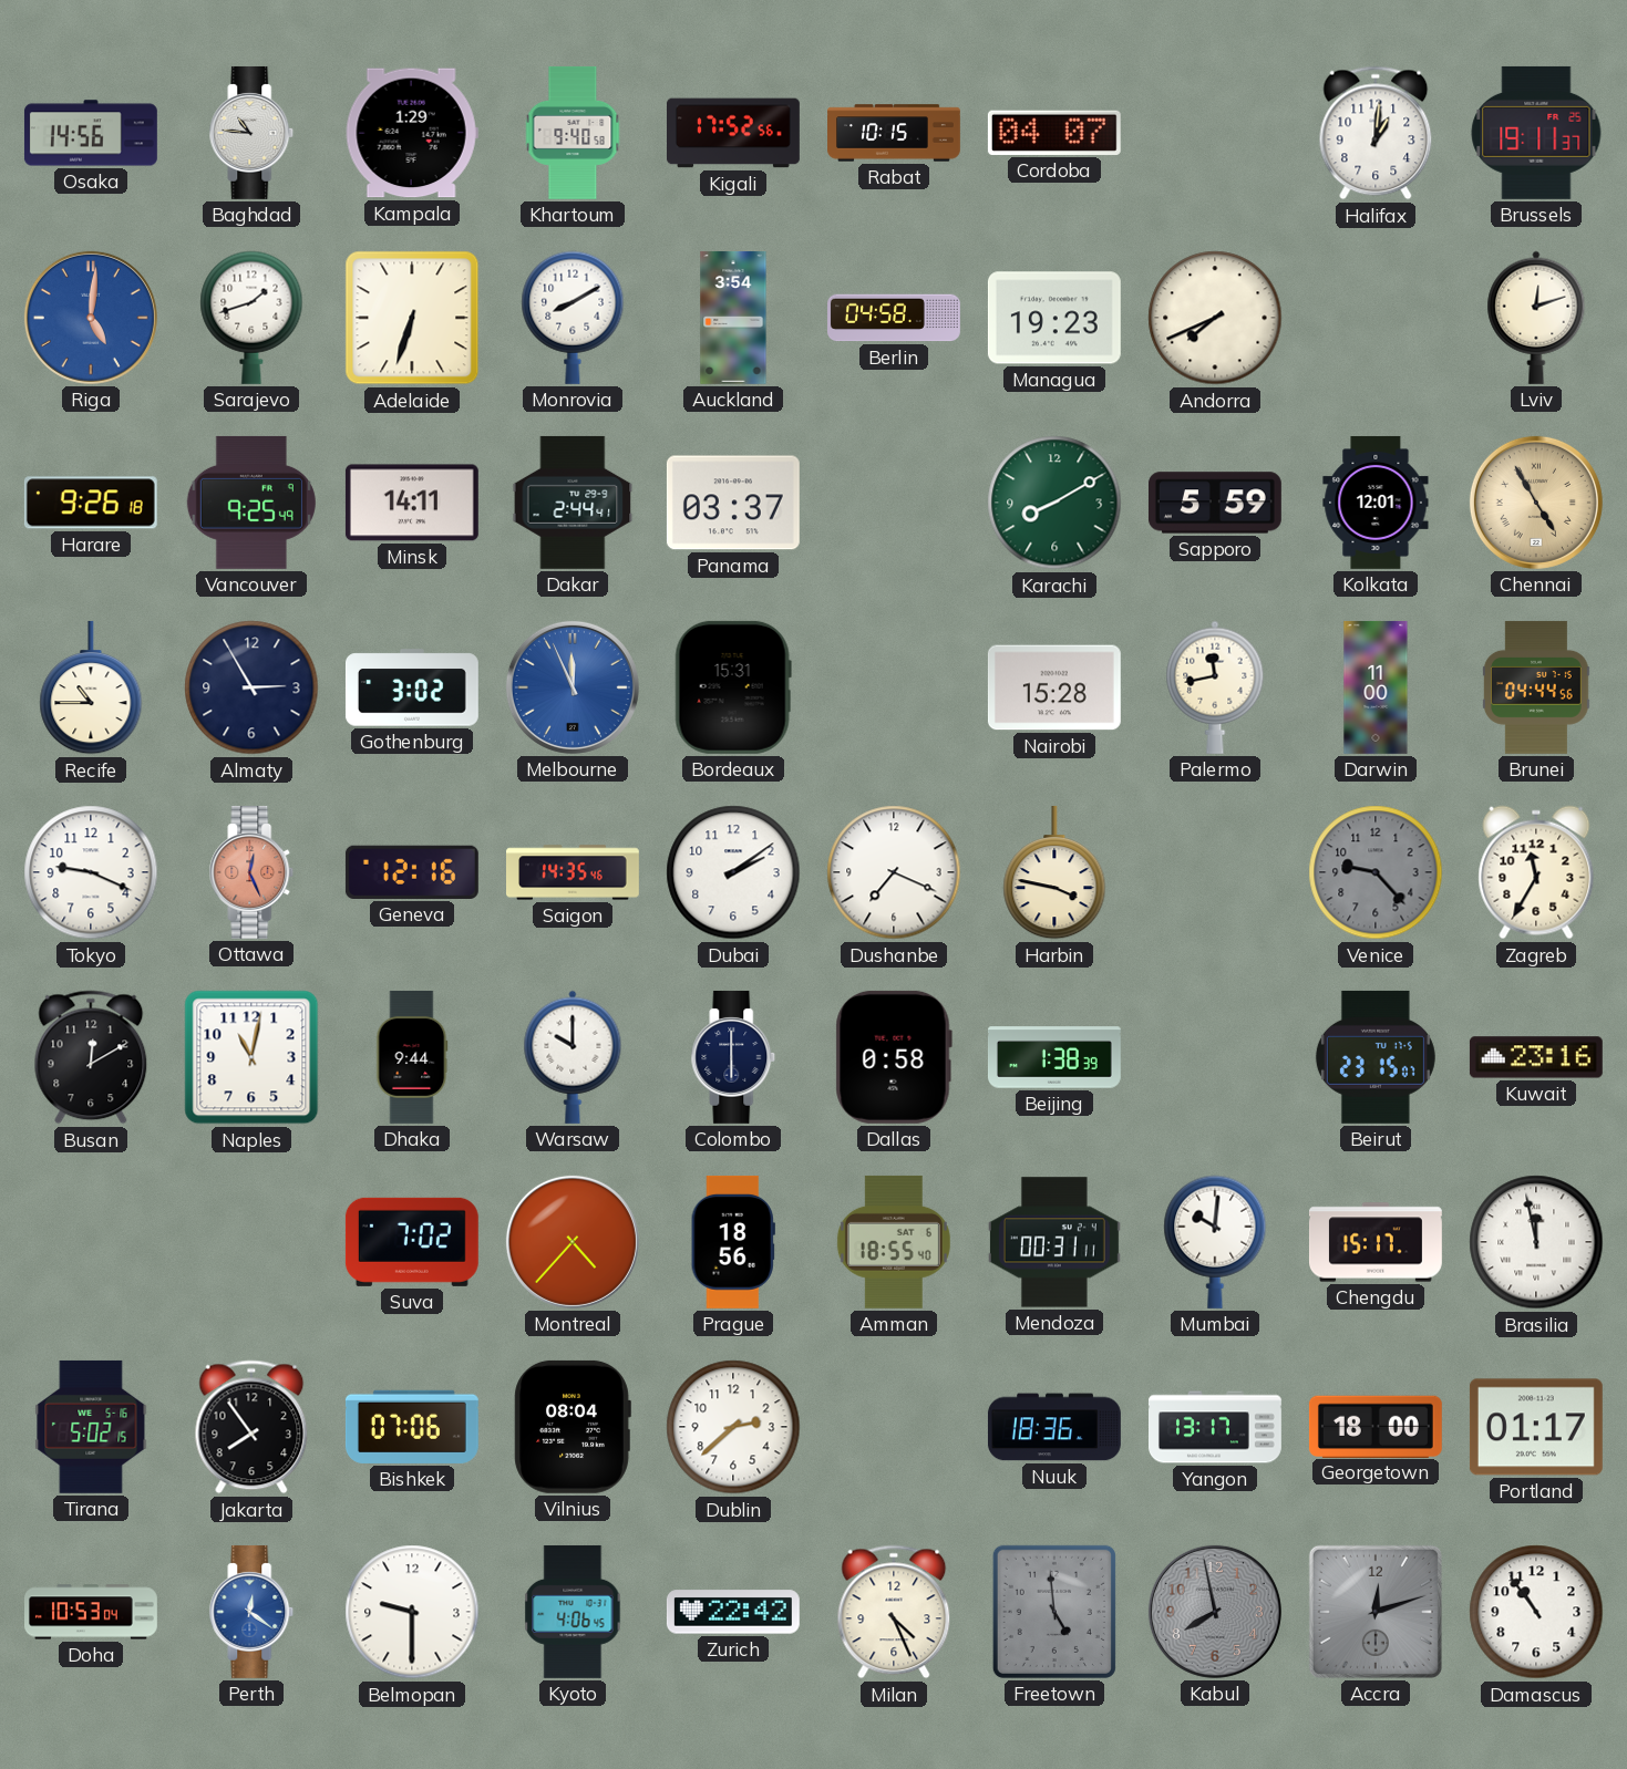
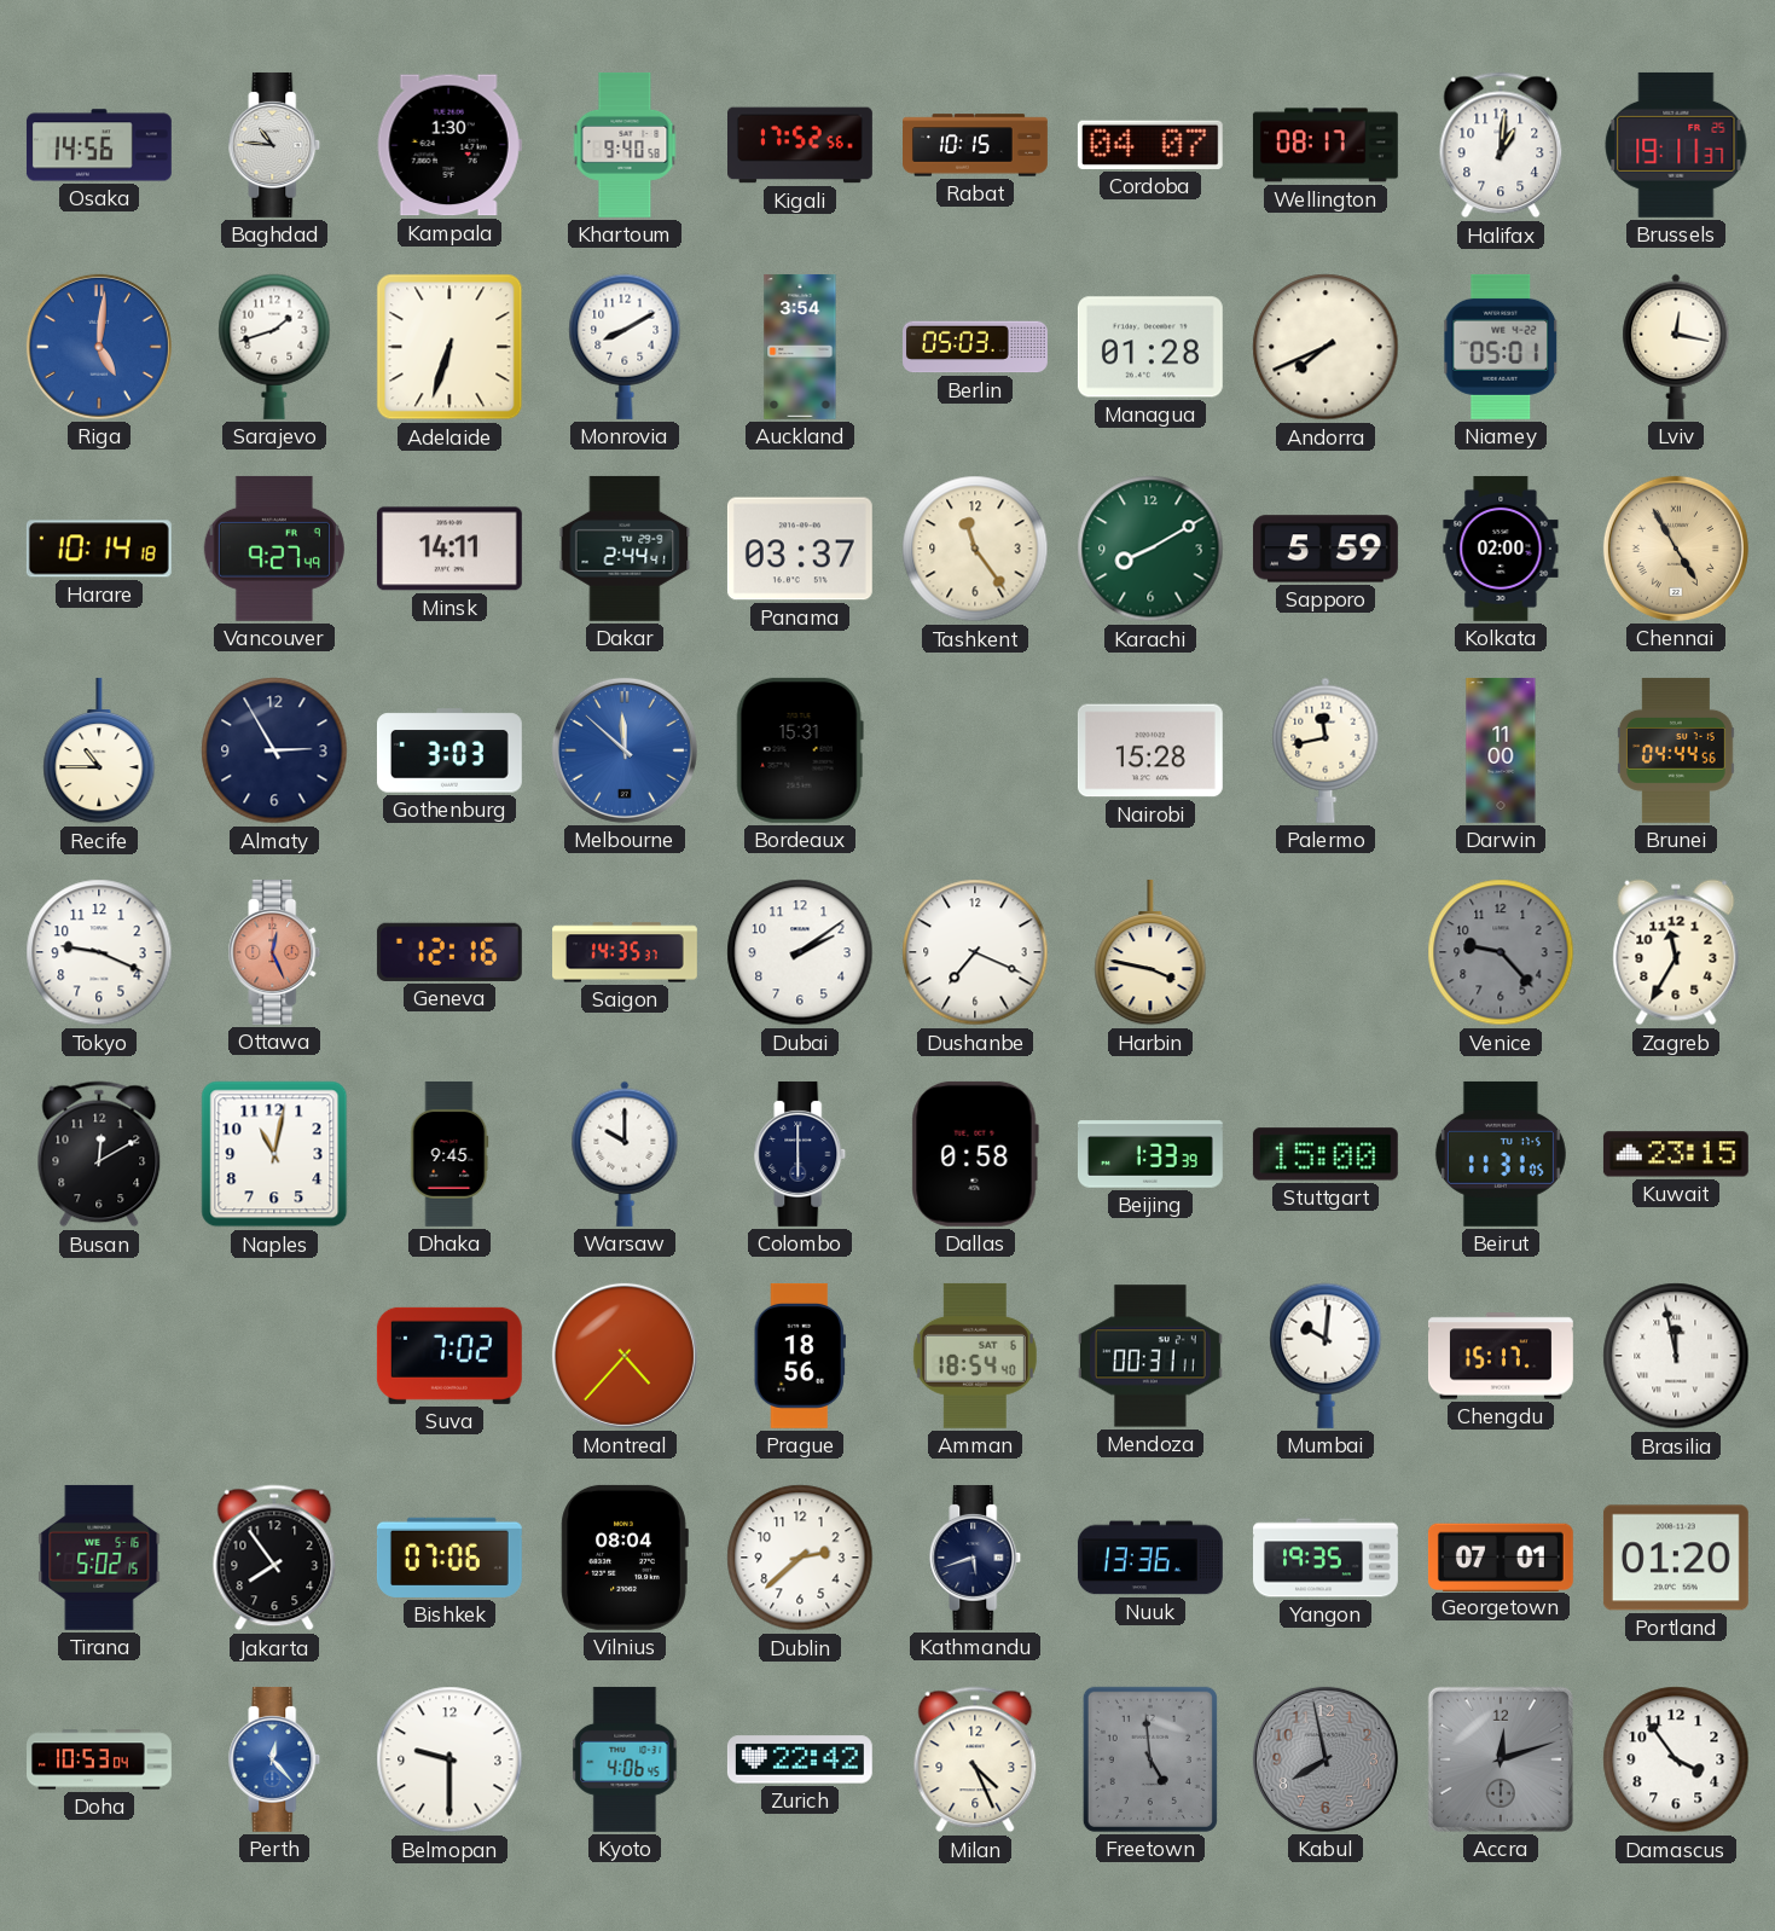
Kampala: 1:29 -> 1:30
Wellington: none -> 08:17
Berlin: 04:58 -> 05:03
Managua: 19:23 -> 01:28
Niamey: none -> 05:01
Lviv: 12:12 -> 12:17
Harare: 9:26 -> 10:14
Vancouver: 9:25 -> 9:27
Tashkent: none -> 11:24
Kolkata: 12:01 -> 02:00
Gothenburg: 3:02 -> 3:03
Melbourne: 11:56 -> 11:52
Saigon: 14:35:46 -> 14:35:37
Dhaka: 9:44 -> 9:45
Beijing: 1:38 -> 1:33
Stuttgart: none -> 15:00
Beirut: 23:15 -> 11:31
Kuwait: 23:16 -> 23:15
Amman: 18:55 -> 18:54
Kathmandu: none -> 5:42
Nuuk: 18:36 -> 13:36
Yangon: 13:17 -> 19:35
Georgetown: 18:00 -> 07:01
Portland: 01:17 -> 01:20
Perth: 12:21 -> 12:23
Damascus: 10:54 -> 3:54
